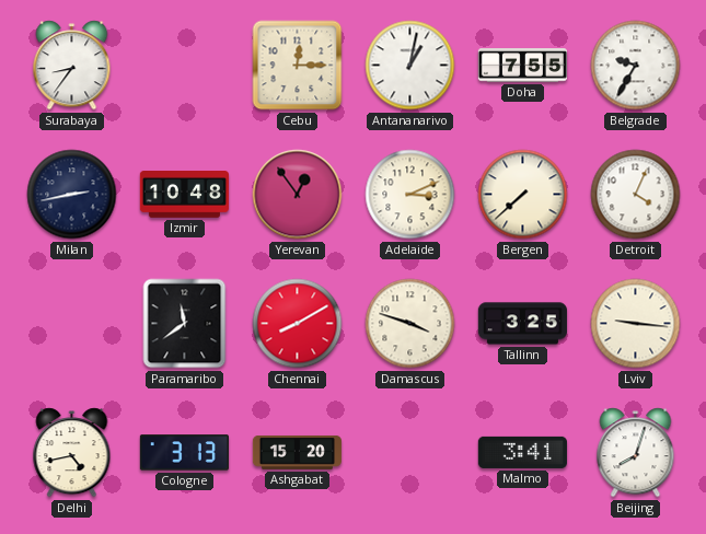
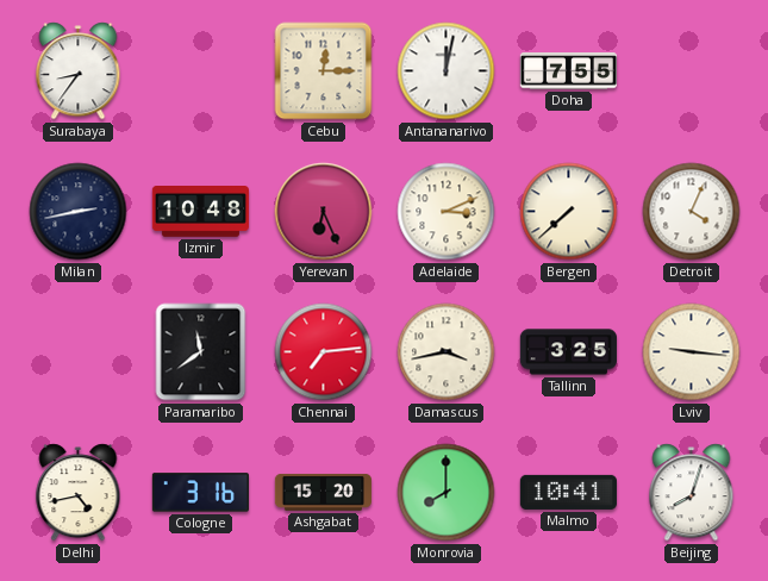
Antananarivo: 1:02 -> 12:02
Belgrade: 9:35 -> none
Yerevan: 12:54 -> 6:26
Chennai: 8:10 -> 7:14
Damascus: 3:48 -> 3:43
Cologne: 3:13 -> 3:16
Monrovia: none -> 8:00
Malmo: 3:41 -> 10:41
